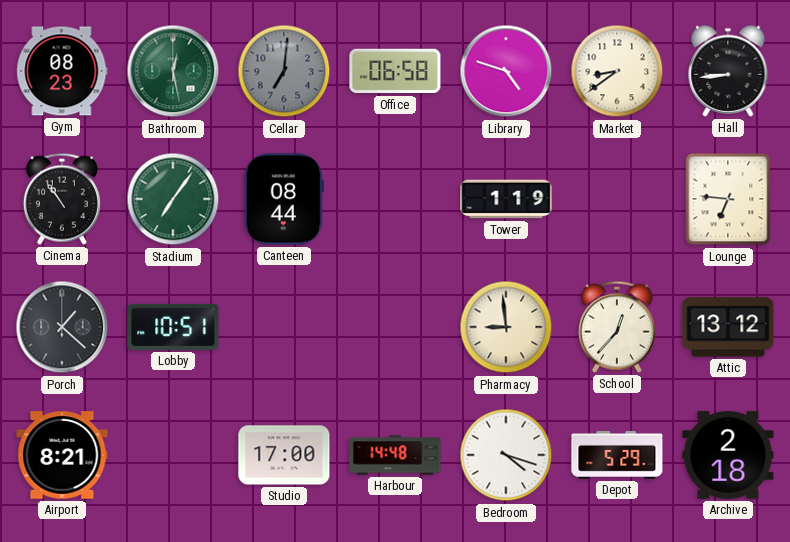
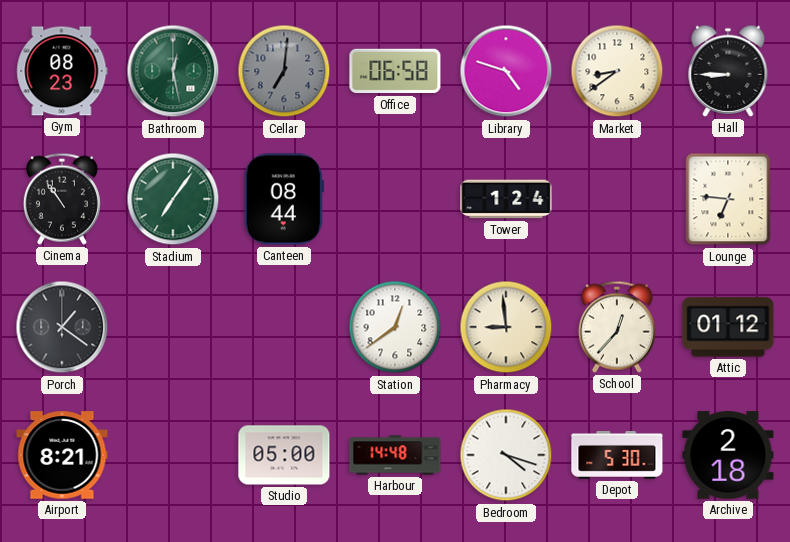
Hall: 8:44 -> 8:45
Tower: 1:19 -> 1:24
Porch: 1:22 -> 1:21
Lobby: 10:51 -> none
Station: none -> 12:39
Attic: 13:12 -> 01:12
Studio: 17:00 -> 05:00
Depot: 5:29 -> 5:30
